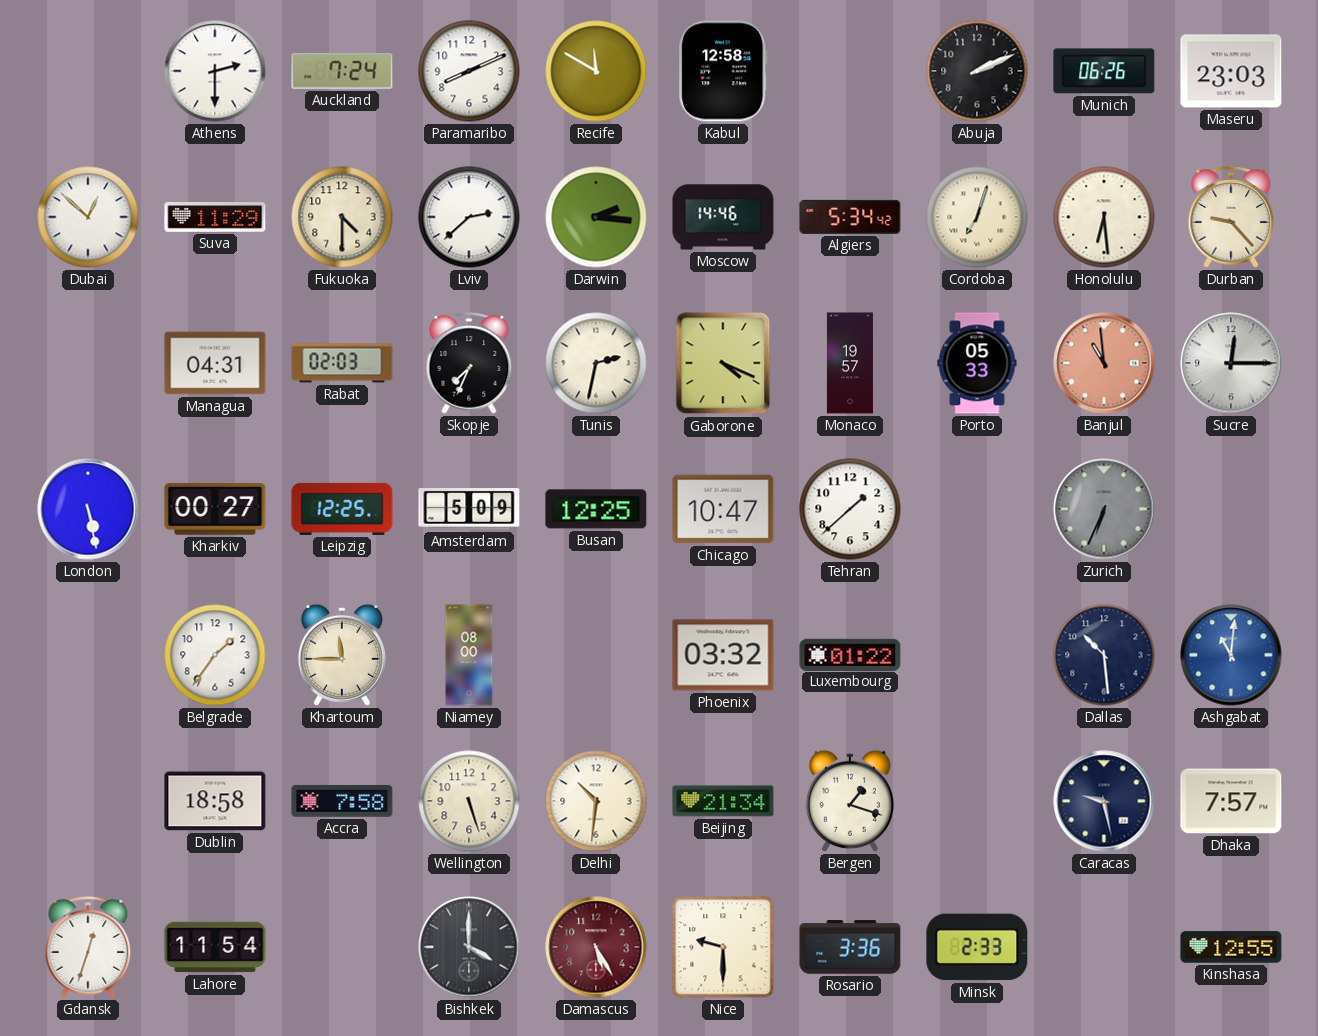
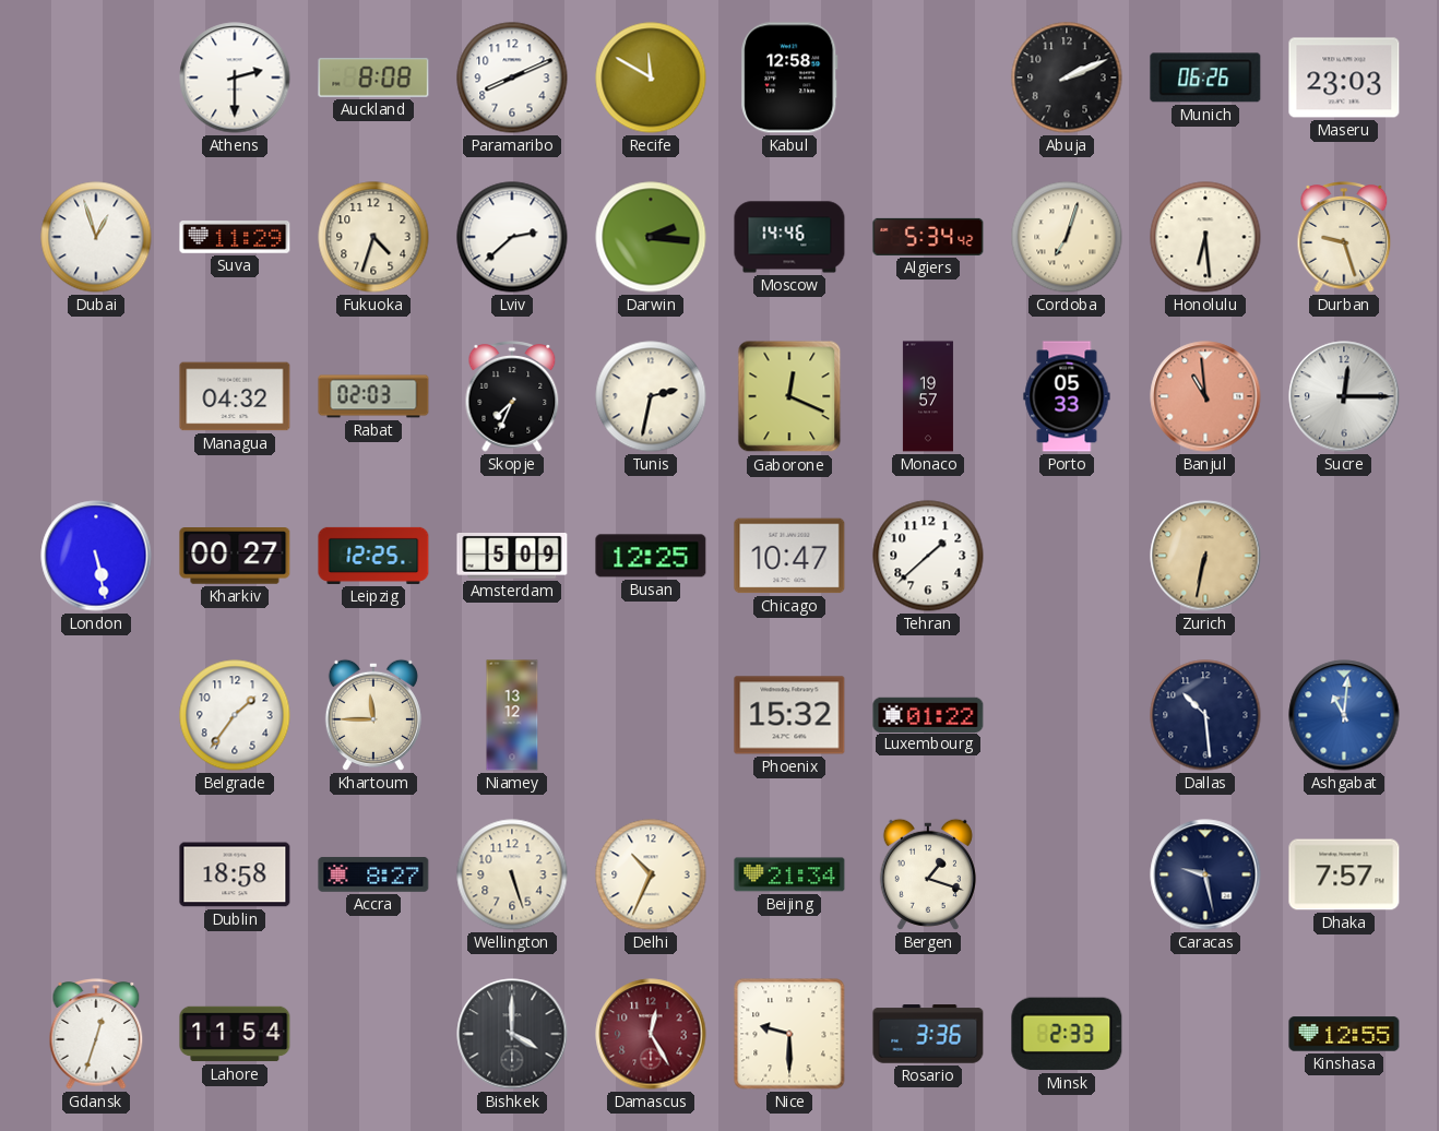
Auckland: 7:24 -> 8:08
Dubai: 12:52 -> 12:57
Fukuoka: 4:30 -> 4:33
Durban: 9:23 -> 9:27
Managua: 04:31 -> 04:32
Gaborone: 4:19 -> 12:19
Zurich: 6:34 -> 6:32
Zurich dial: grey -> champagne
Niamey: 08:00 -> 13:12
Phoenix: 03:32 -> 15:32
Accra: 7:58 -> 8:27
Delhi: 10:31 -> 10:34
Damascus: 5:25 -> 12:25
